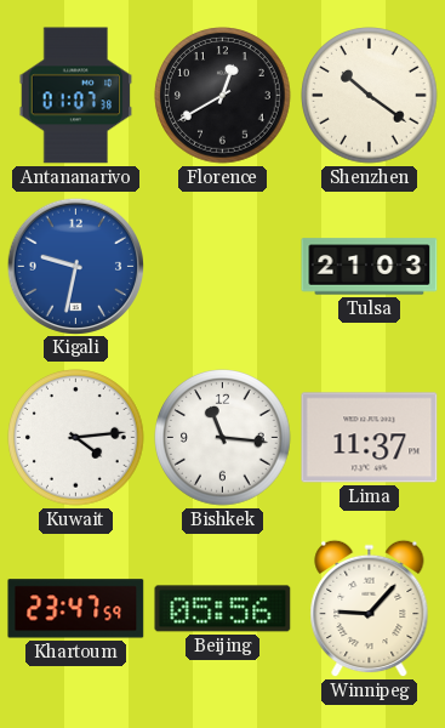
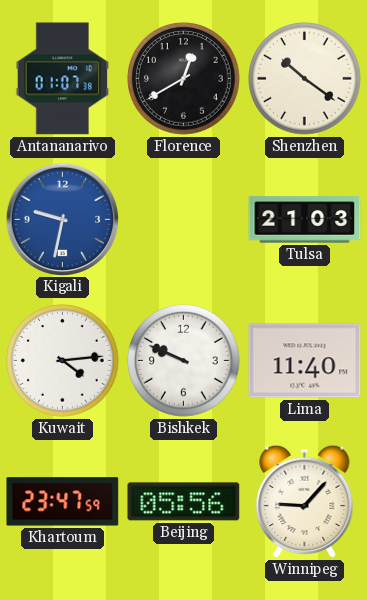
Bishkek: 11:16 -> 9:49
Lima: 11:37 -> 11:40
